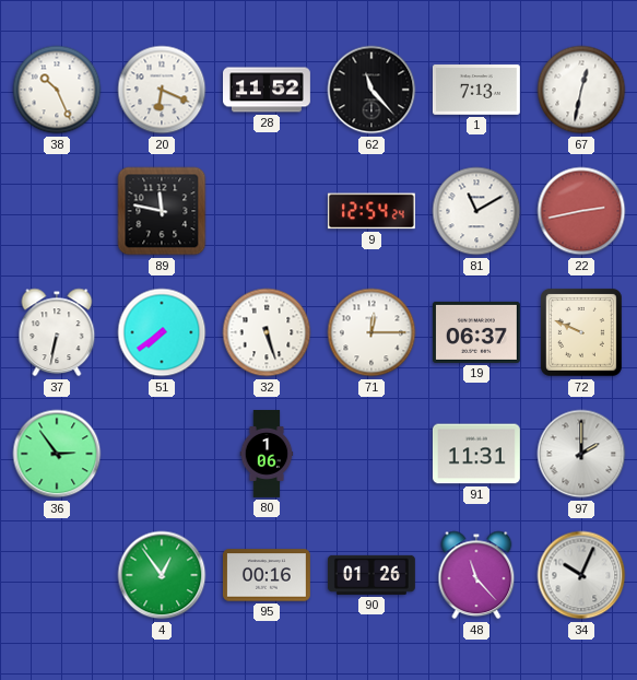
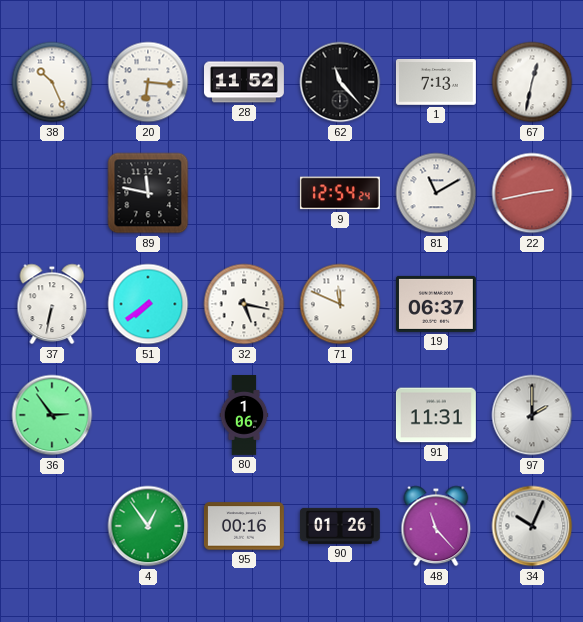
20: 6:19 -> 6:16
32: 5:27 -> 5:17
71: 12:15 -> 11:49
72: 9:49 -> none
